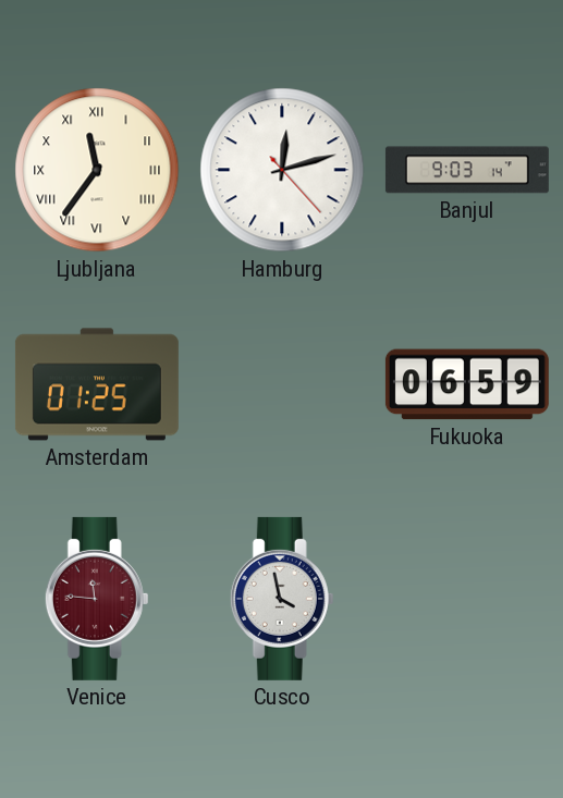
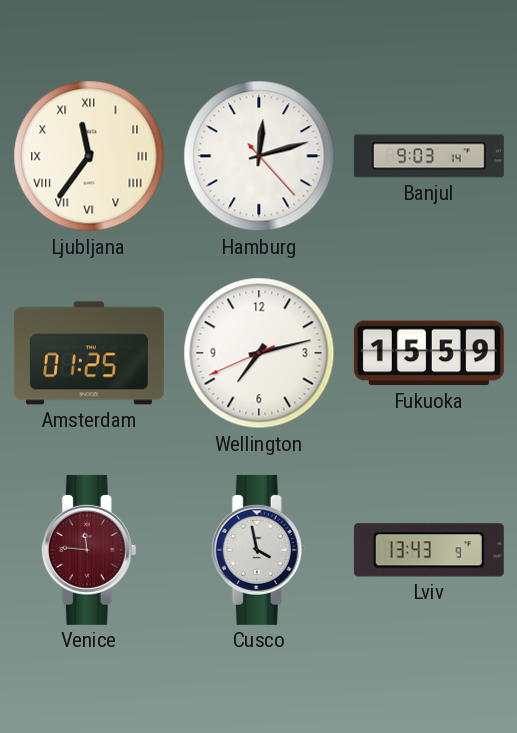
Wellington: none -> 7:12
Fukuoka: 06:59 -> 15:59
Lviv: none -> 13:43
